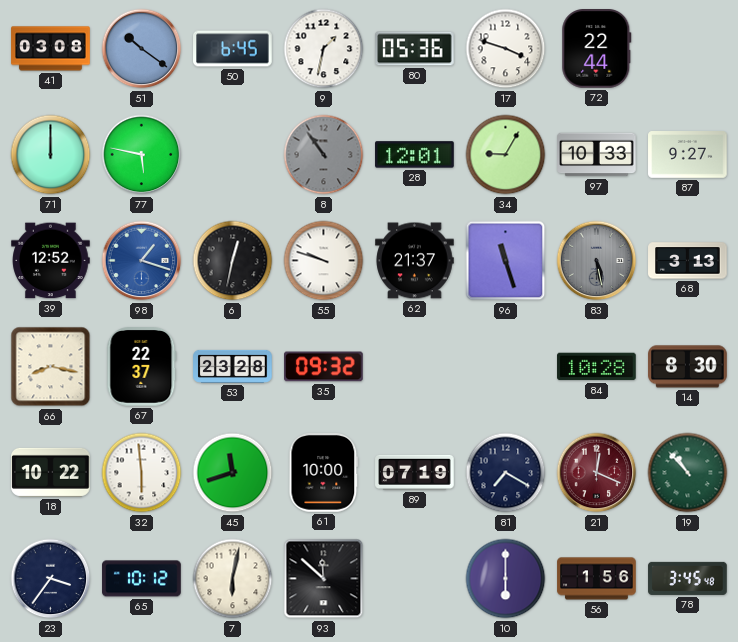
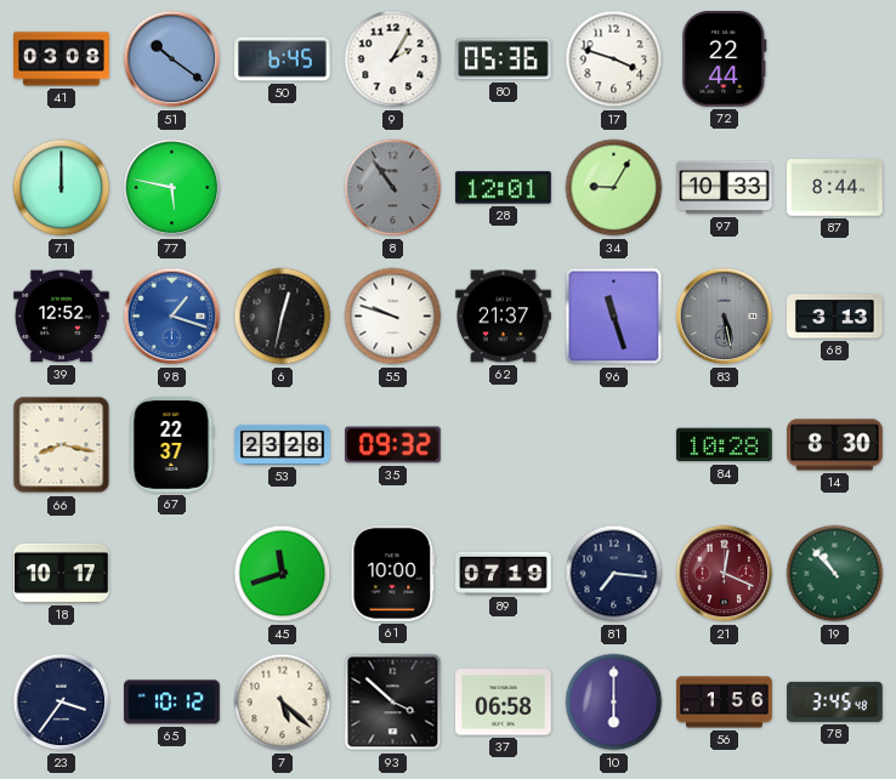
9: 1:32 -> 2:05
87: 9:27 -> 8:44
18: 10:22 -> 10:17
32: 5:59 -> none
81: 7:20 -> 7:16
7: 6:02 -> 5:22
93: 11:52 -> 3:52
37: none -> 06:58
